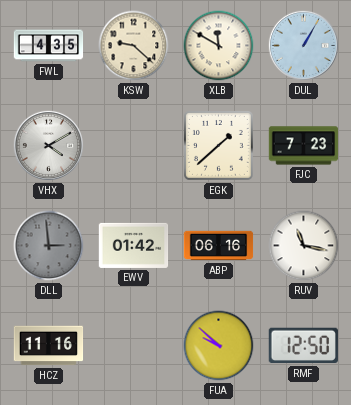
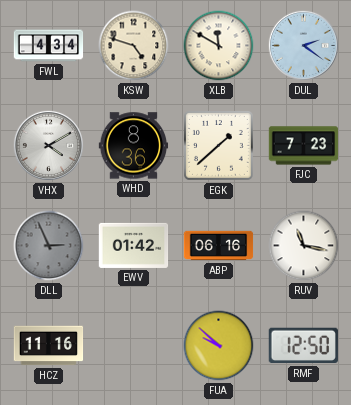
FWL: 4:35 -> 4:34
KSW: 9:22 -> 4:48
DUL: 1:05 -> 2:21
WHD: none -> 8:36
DLL: 2:59 -> 2:56
